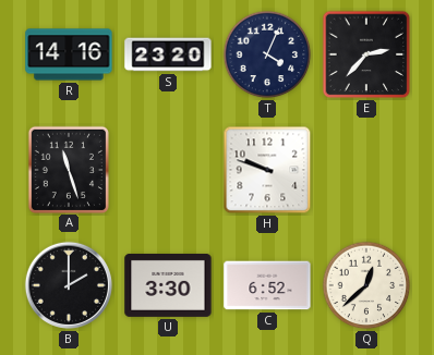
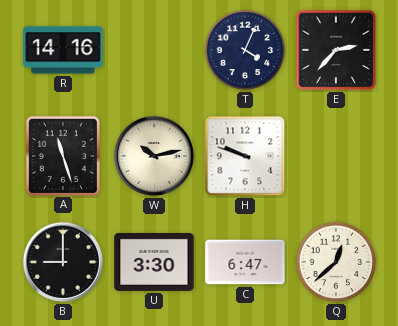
S: 23:20 -> none
W: none -> 10:13
B: 2:00 -> 9:00
C: 6:52 -> 6:47
